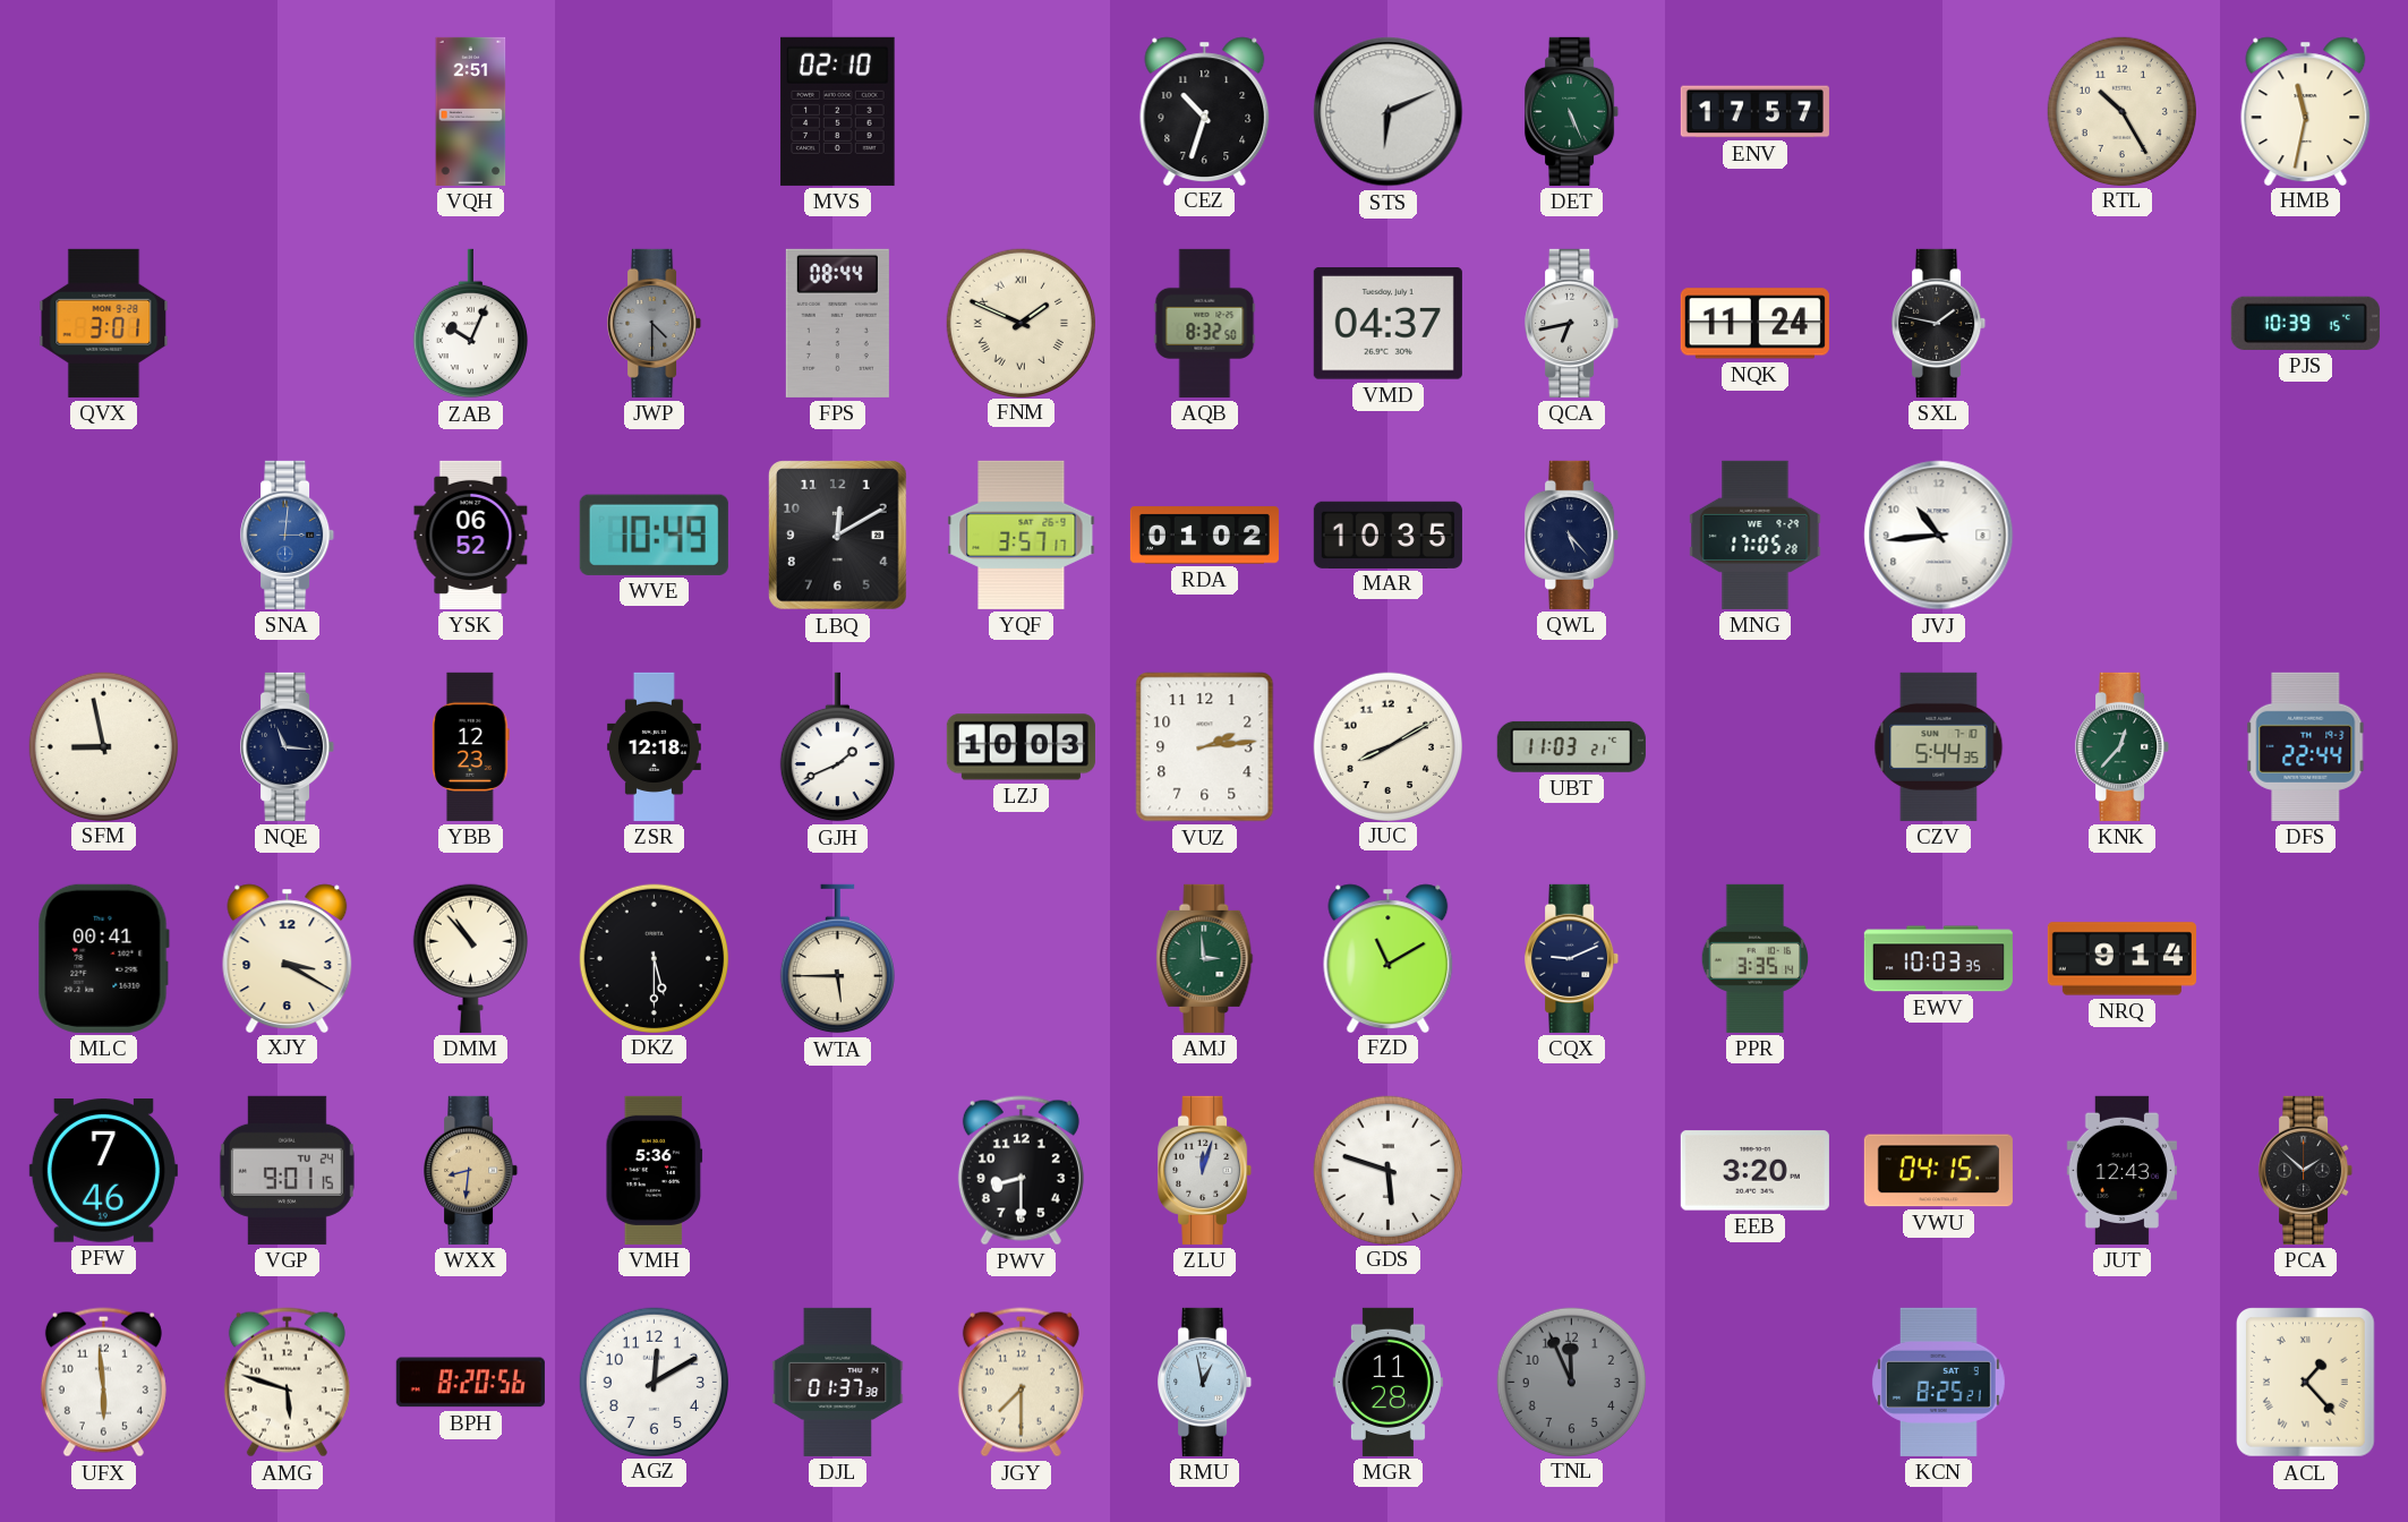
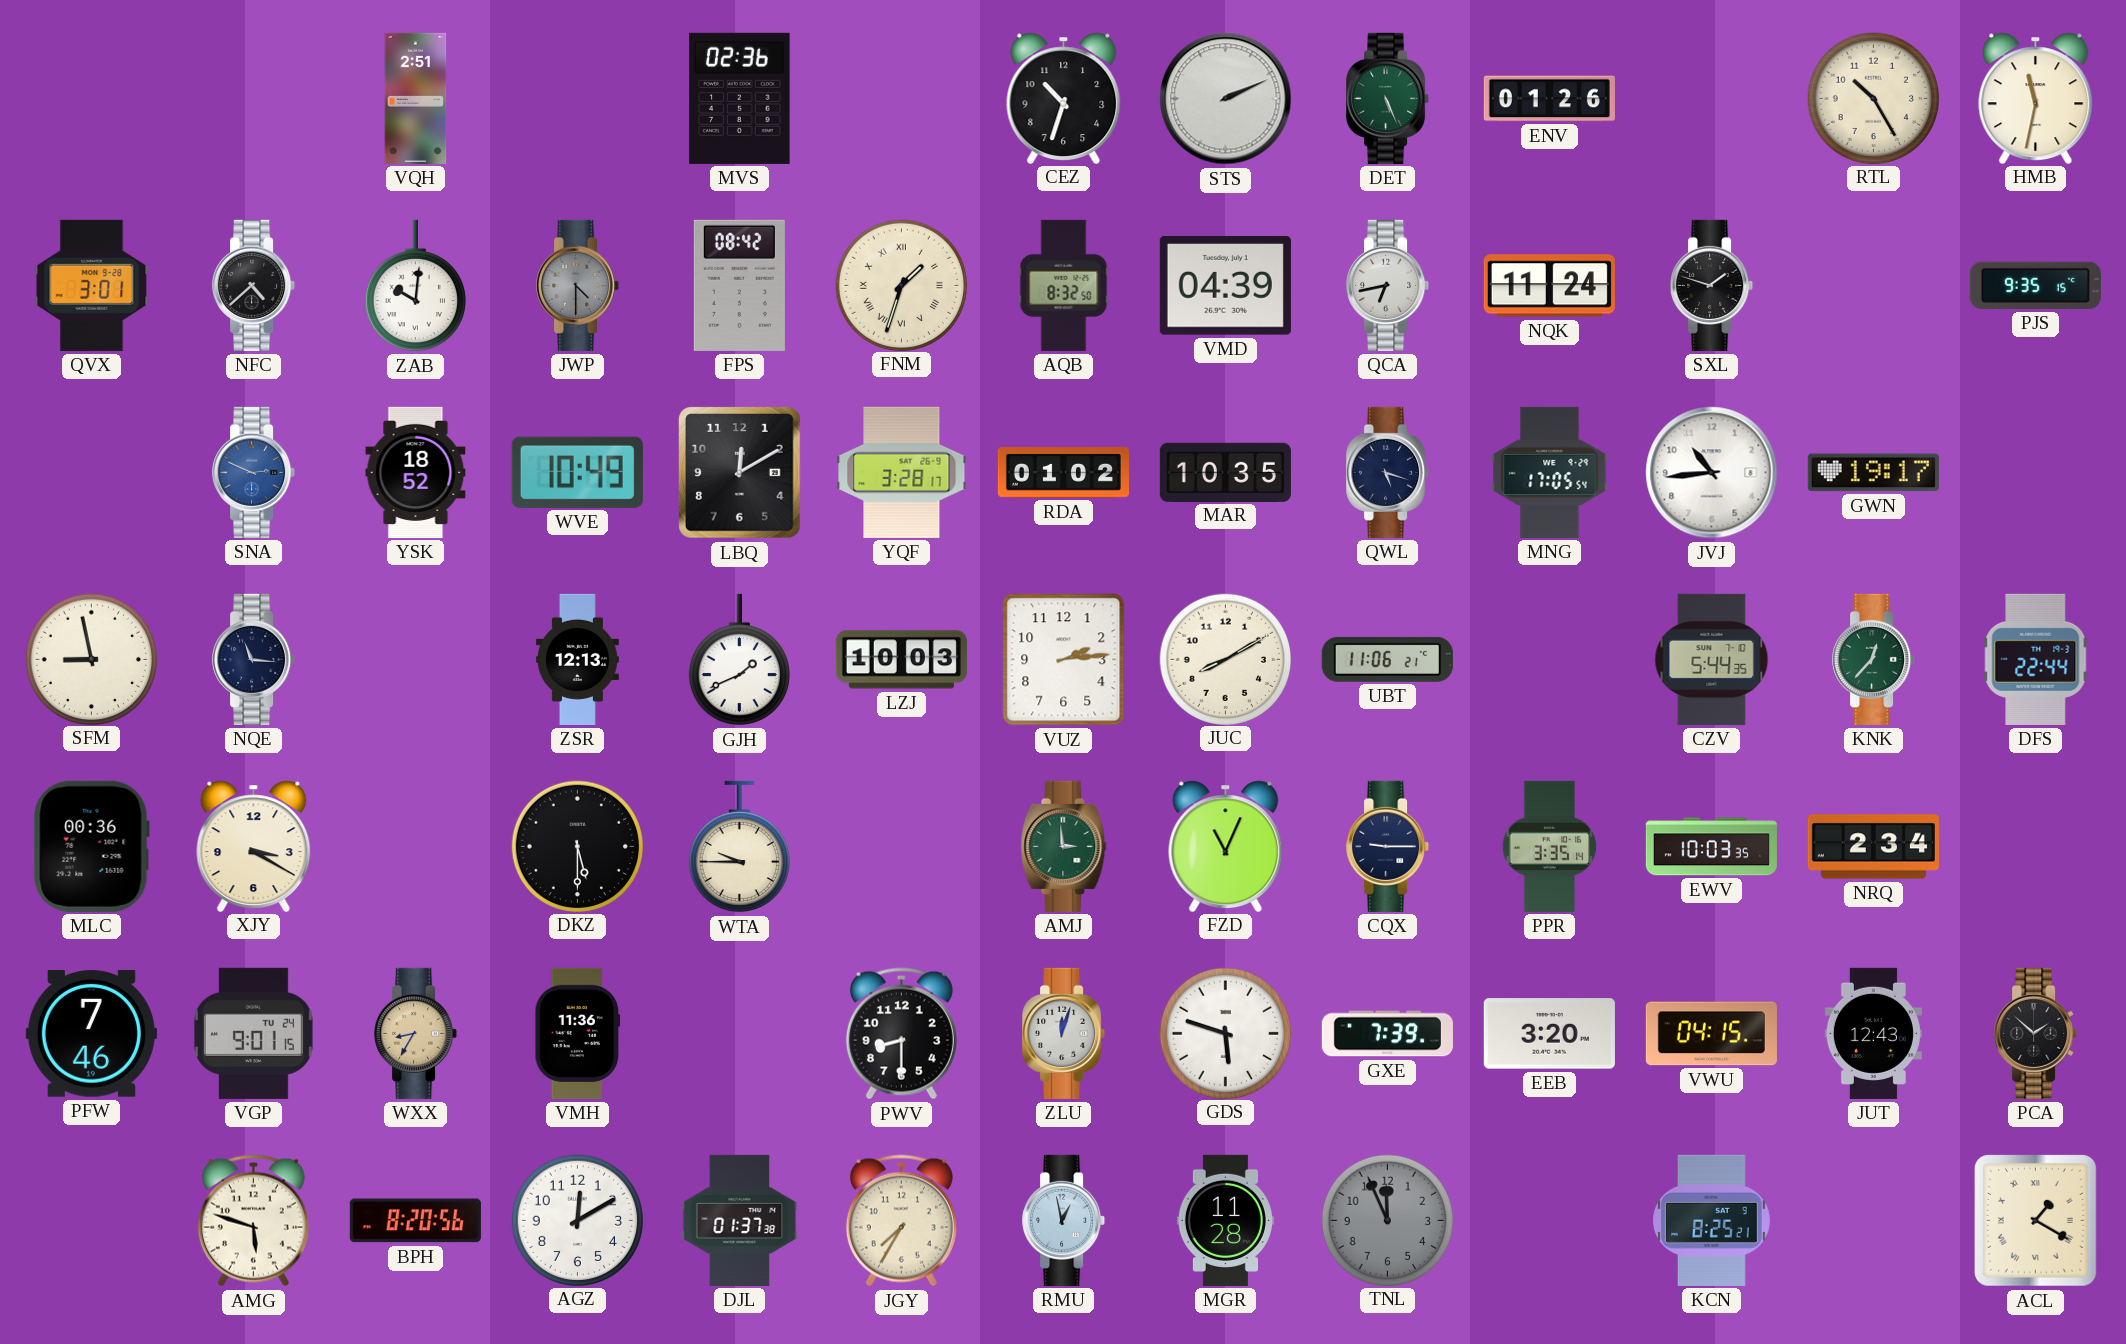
MVS: 02:10 -> 02:36
STS: 6:11 -> 2:11
ENV: 17:57 -> 01:26
NFC: none -> 4:38
ZAB: 10:04 -> 10:01
FPS: 08:44 -> 08:42
FNM: 1:49 -> 1:33
VMD: 04:37 -> 04:39
SXL: 1:47 -> 1:48
PJS: 10:39 -> 9:35
SNA: 3:01 -> 2:49
YSK: 06:52 -> 18:52
YQF: 3:57 -> 3:28
QWL: 5:23 -> 5:18
MNG: 17:05:28 -> 17:05:54
GWN: none -> 19:17
YBB: 12:23 -> none
ZSR: 12:18 -> 12:13
UBT: 11:03 -> 11:06
MLC: 00:41 -> 00:36
DMM: 10:53 -> none
WTA: 5:45 -> 9:45
FZD: 11:10 -> 11:04
CQX: 9:11 -> 9:15
NRQ: 9:14 -> 2:34
WXX: 8:31 -> 8:35
VMH: 5:36 -> 11:36
GXE: none -> 7:39
UFX: 5:59 -> none
JGY: 7:30 -> 7:35
ACL: 1:23 -> 1:20
